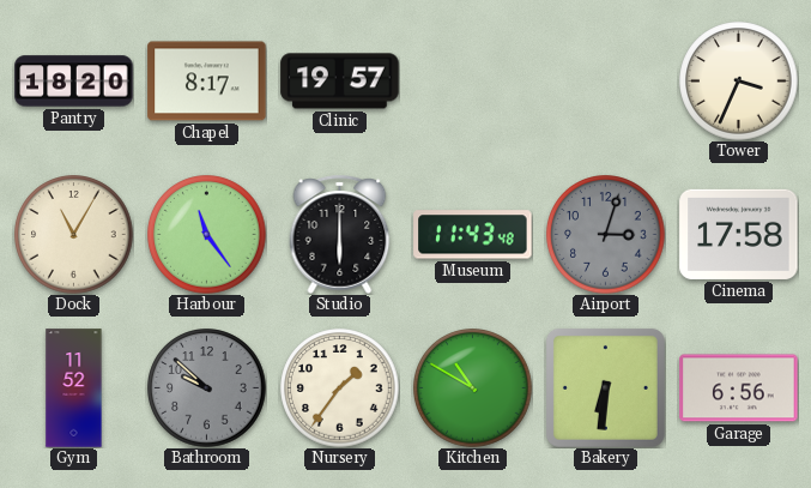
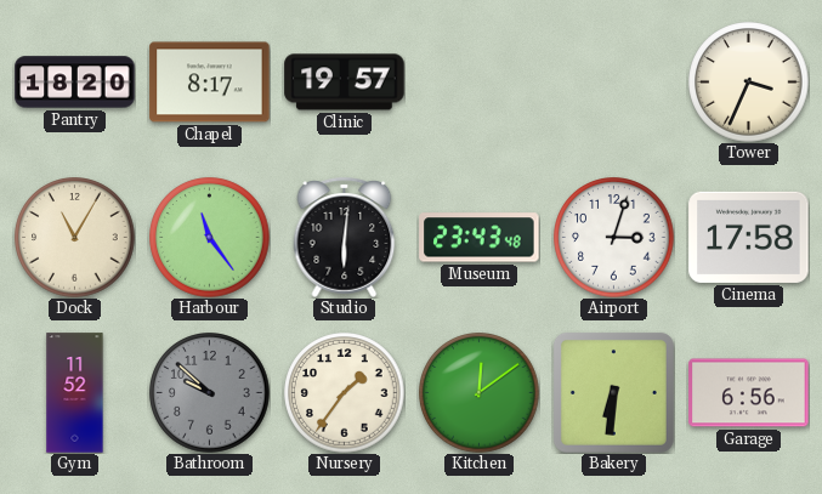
Studio: 6:00 -> 6:01
Museum: 11:43 -> 23:43
Airport dial: grey -> white
Kitchen: 10:50 -> 12:09
